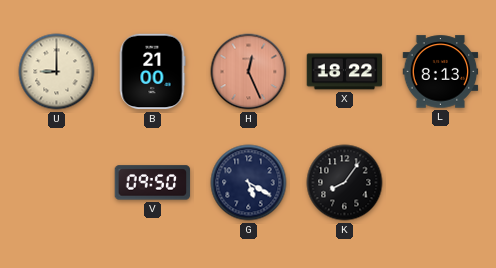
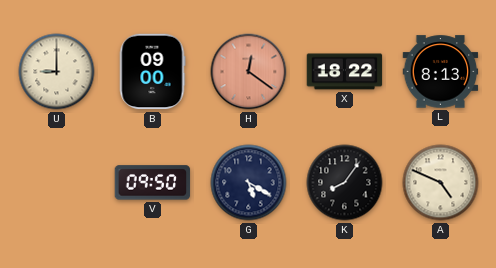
B: 21:00 -> 09:00
H: 12:26 -> 12:21
A: none -> 4:49
